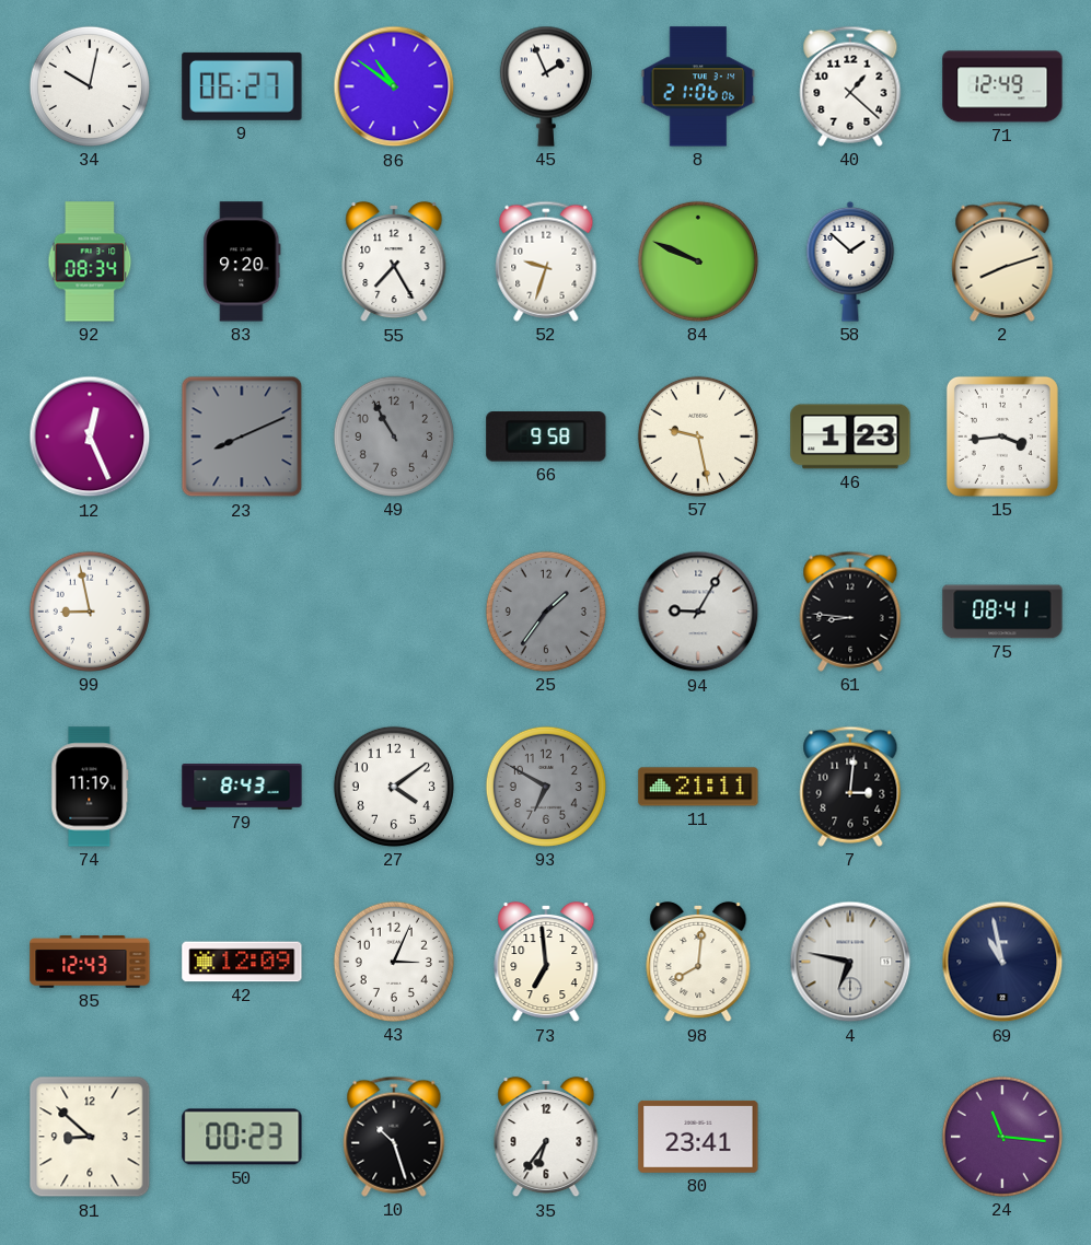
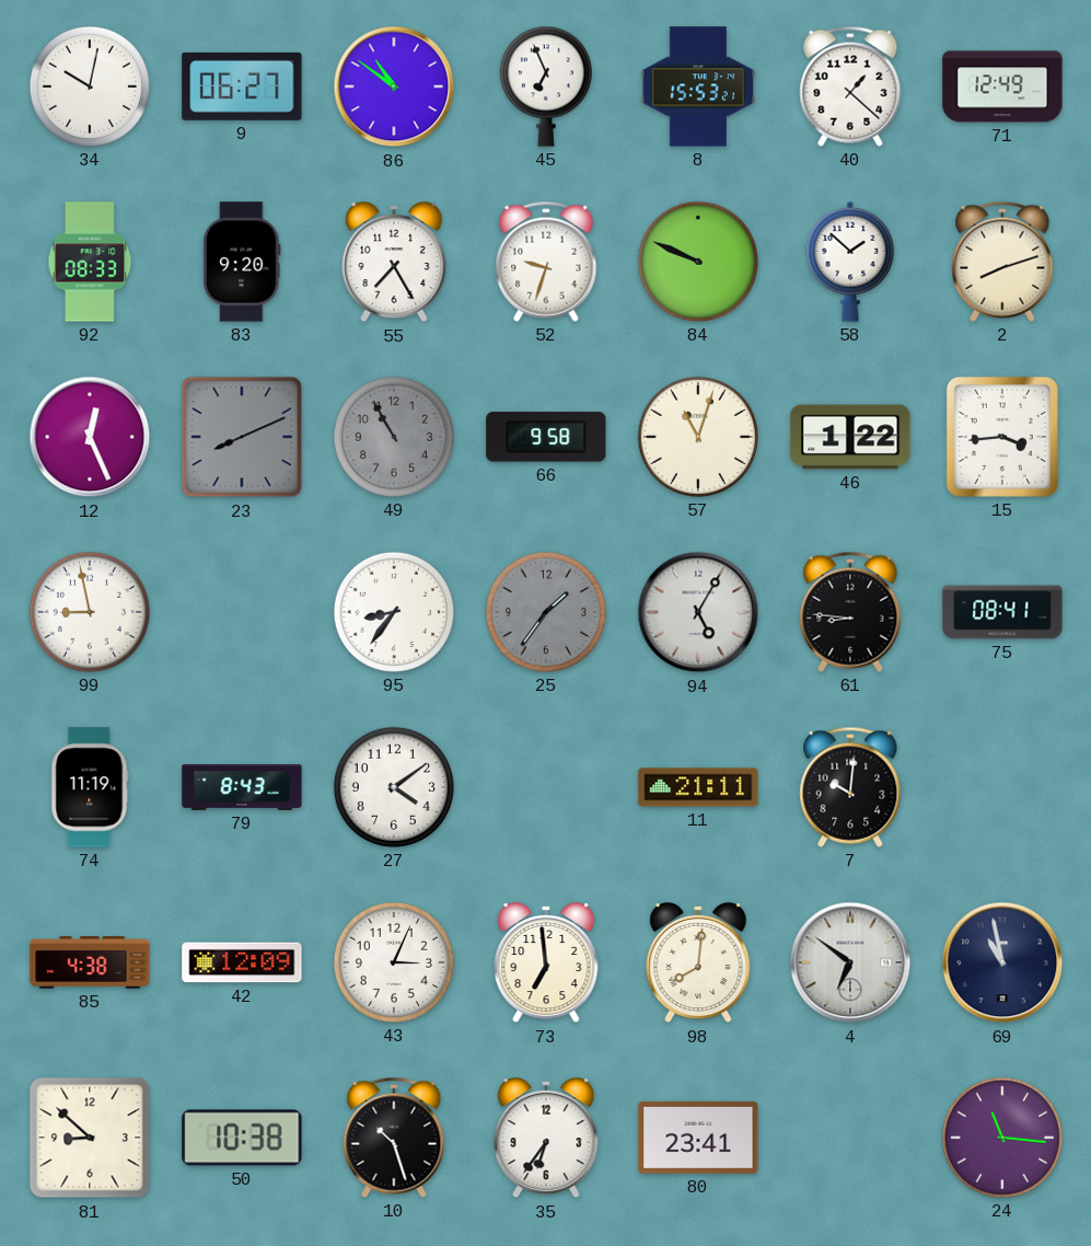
45: 1:56 -> 6:56
8: 21:06 -> 15:53
92: 08:34 -> 08:33
57: 9:28 -> 11:03
46: 1:23 -> 1:22
95: none -> 8:36
94: 9:05 -> 5:05
93: 6:50 -> none
7: 3:01 -> 10:01
85: 12:43 -> 4:38
4: 6:47 -> 6:51
50: 00:23 -> 10:38
